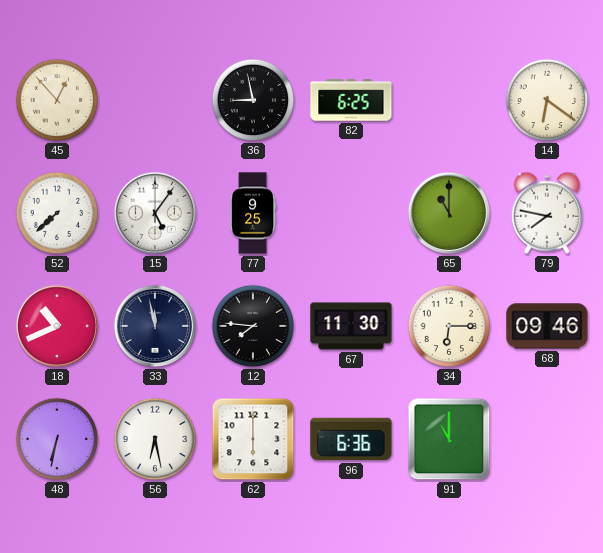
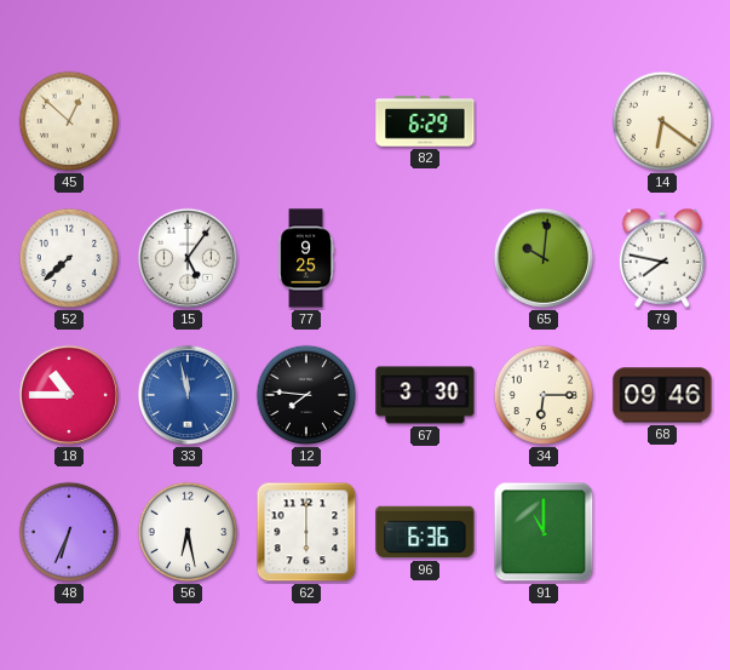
45: 12:53 -> 12:52
36: 8:58 -> none
82: 6:25 -> 6:29
65: 11:00 -> 10:01
18: 10:41 -> 10:45
33 dial: navy -> blue
67: 11:30 -> 3:30
48: 6:32 -> 6:34
